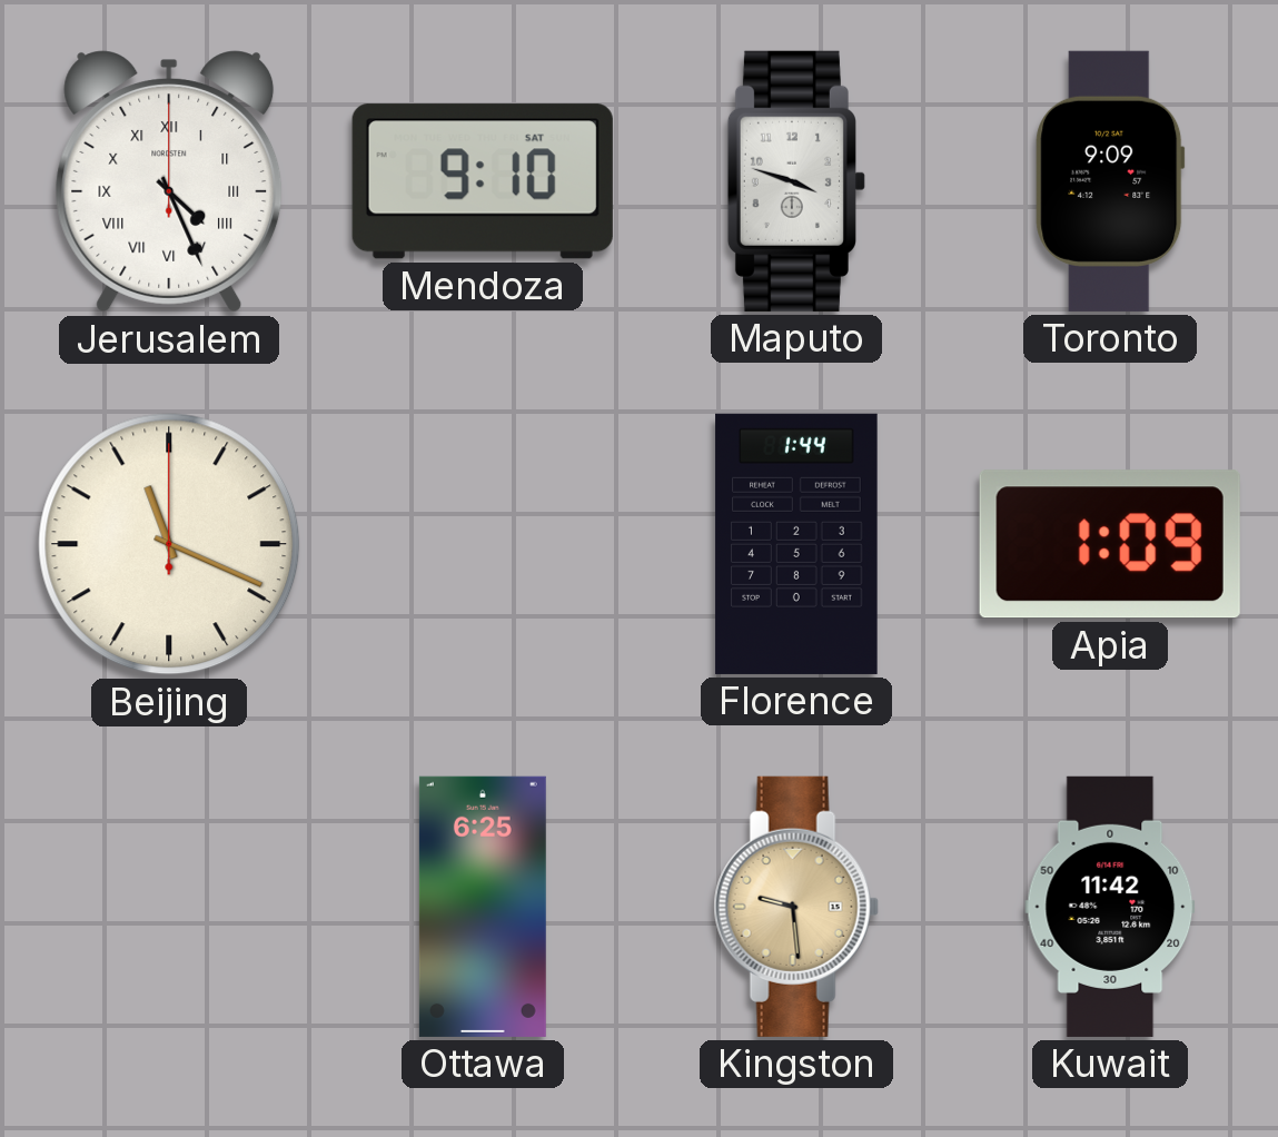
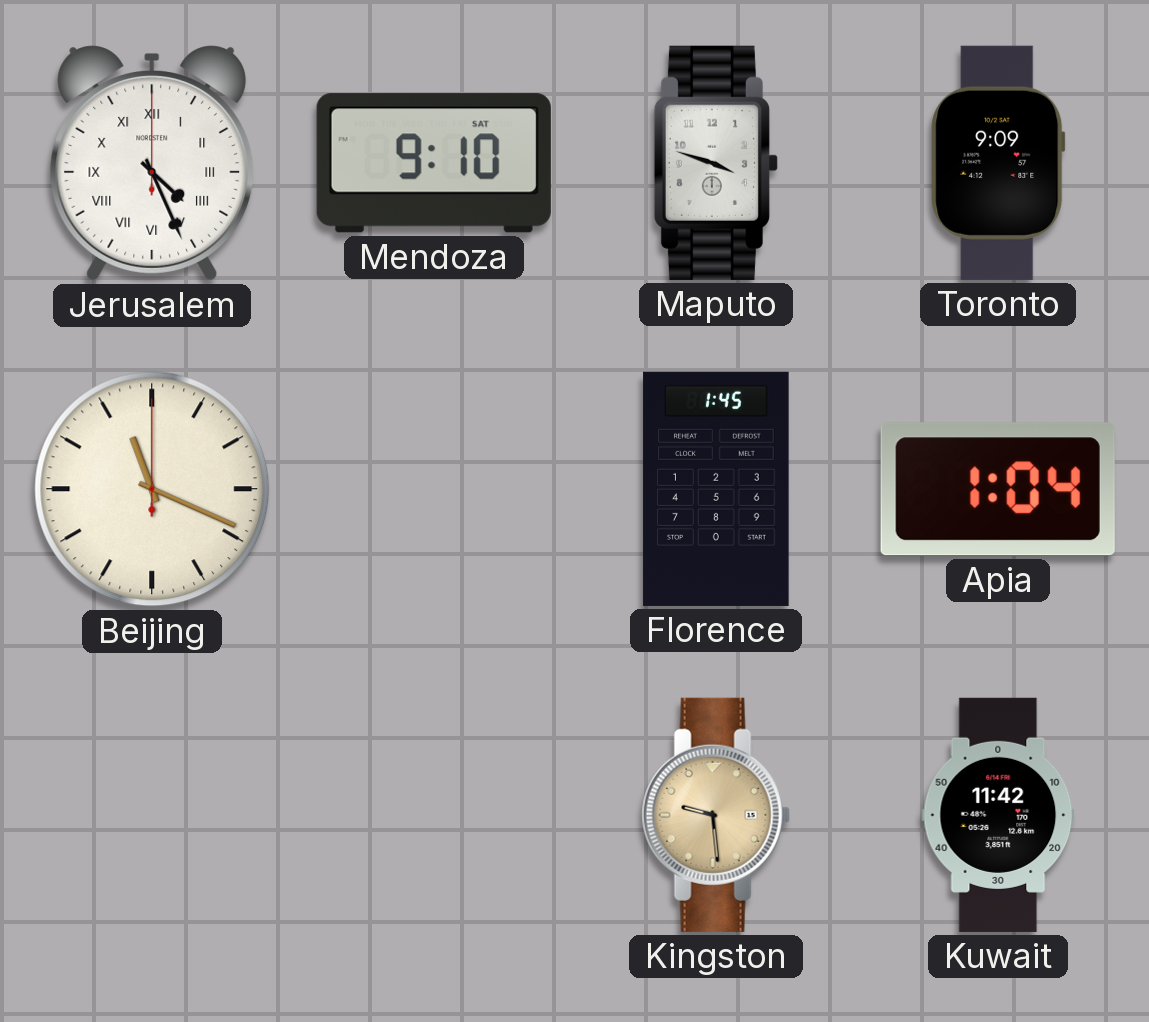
Florence: 1:44 -> 1:45
Apia: 1:09 -> 1:04
Ottawa: 6:25 -> none
